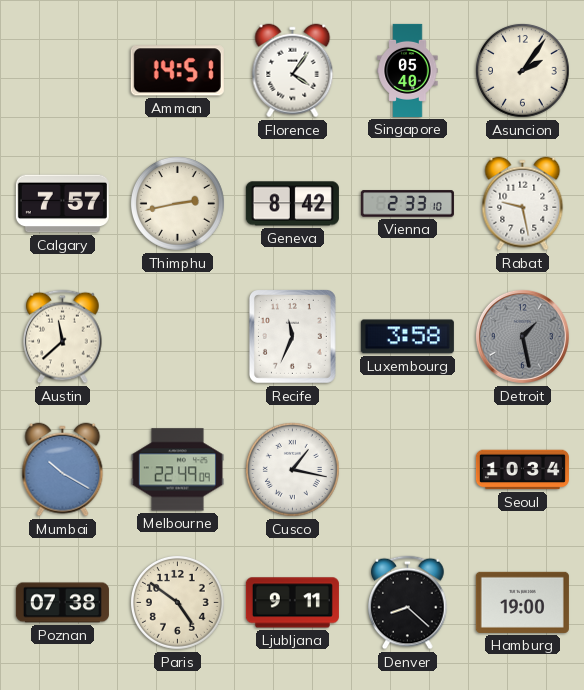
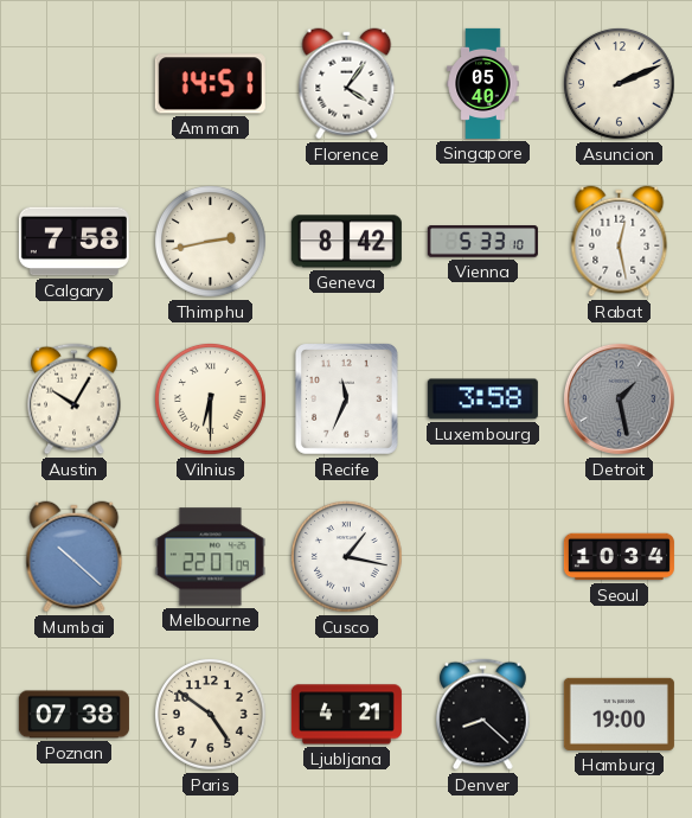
Asuncion: 2:06 -> 2:11
Calgary: 7:57 -> 7:58
Vienna: 2:33 -> 5:33
Rabat: 9:28 -> 12:28
Austin: 11:38 -> 10:05
Vilnius: none -> 6:30
Mumbai: 10:20 -> 10:22
Melbourne: 22:49 -> 22:07
Ljubljana: 9:11 -> 4:21
